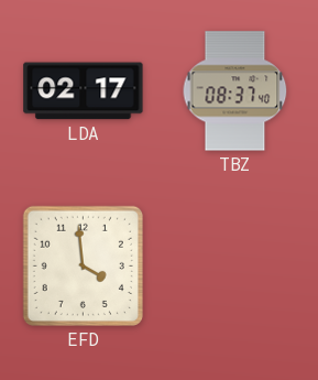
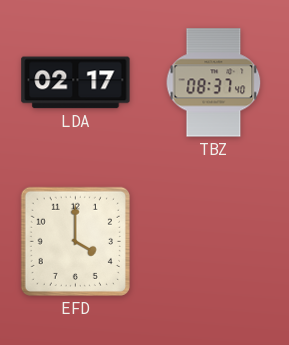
EFD: 3:59 -> 4:00
